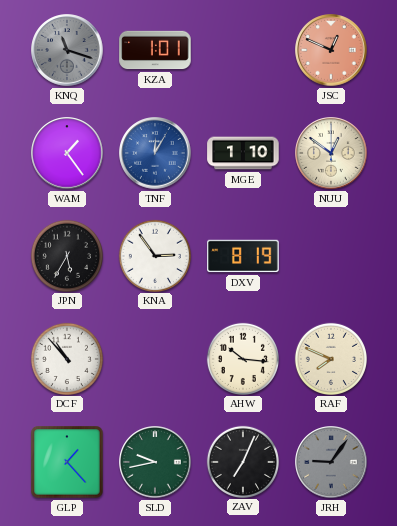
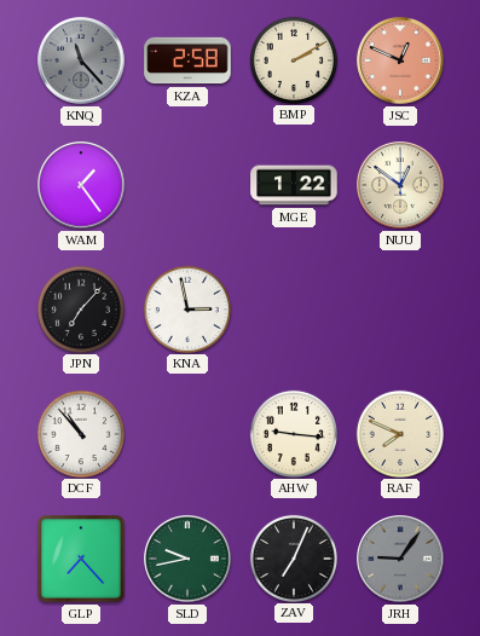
KNQ: 11:18 -> 11:23
KZA: 1:01 -> 2:58
BMP: none -> 2:10
TNF: 12:05 -> none
MGE: 1:10 -> 1:22
JPN: 5:35 -> 7:07
KNA: 2:54 -> 2:58
DXV: 8:19 -> none
AHW: 10:16 -> 9:16
GLP: 1:23 -> 7:23
